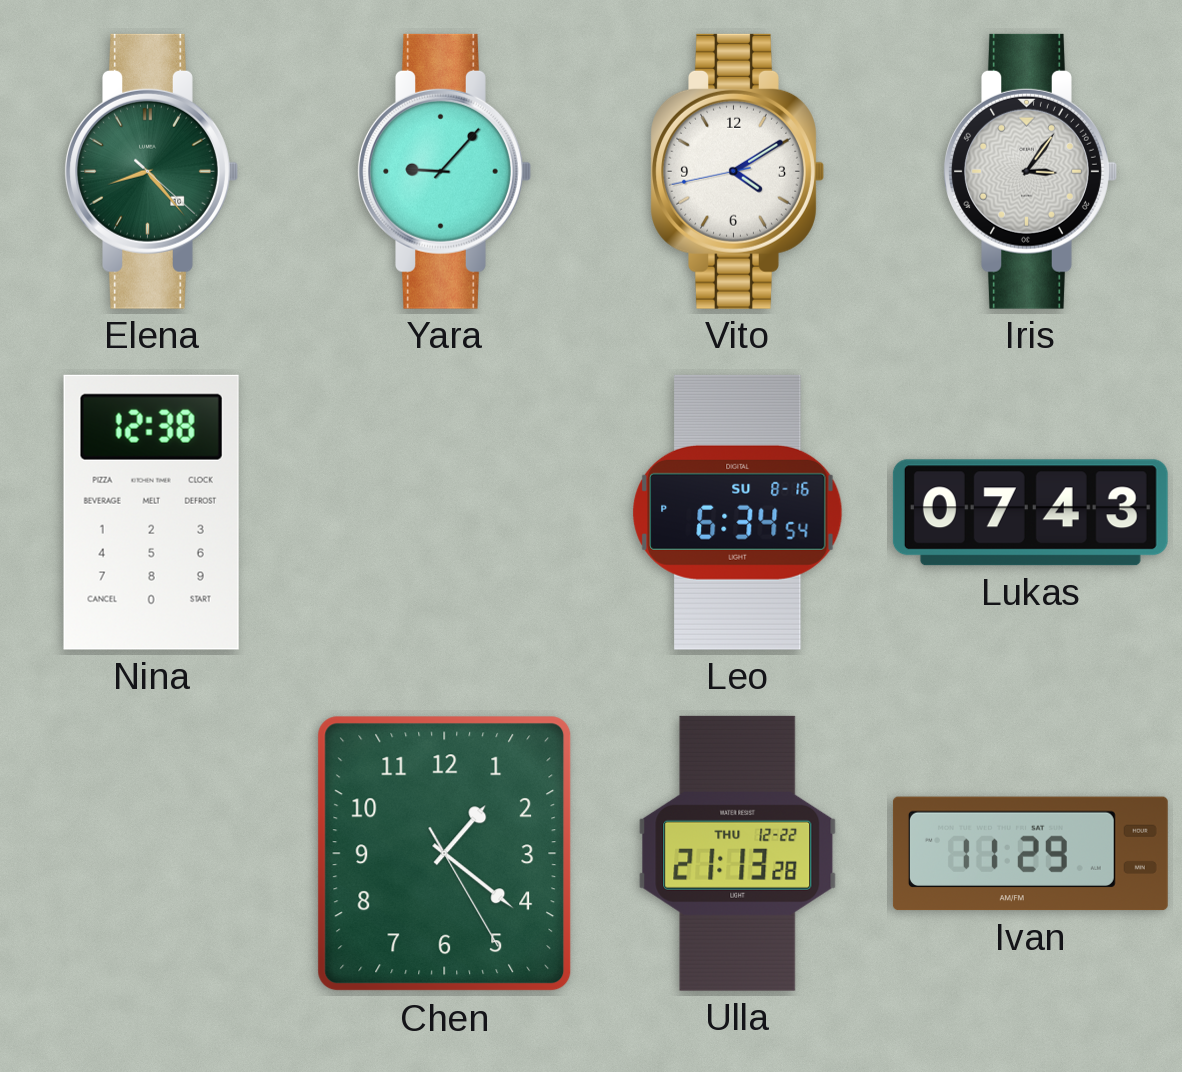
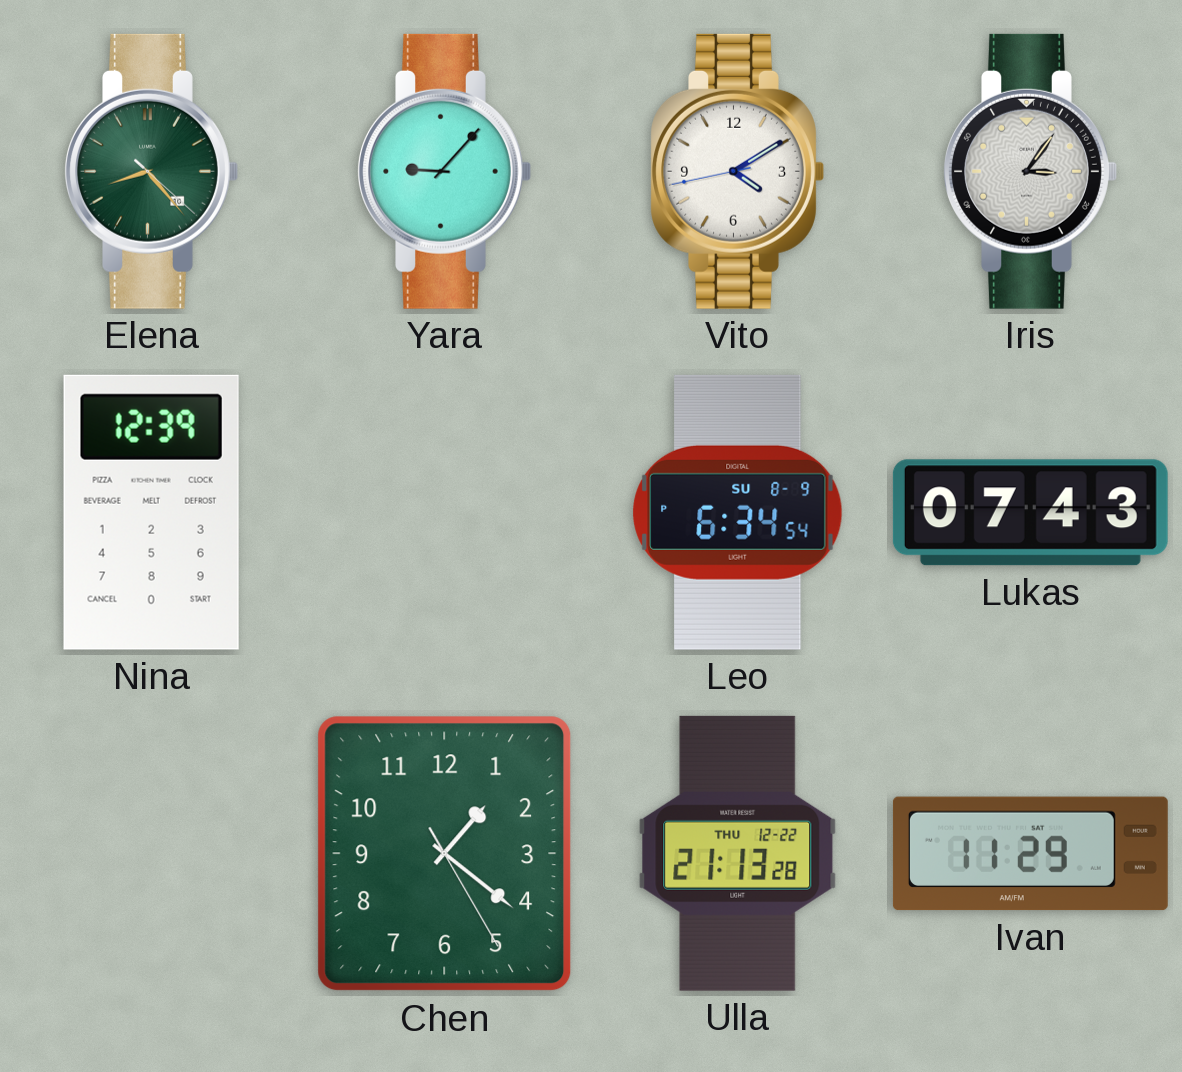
Nina: 12:38 -> 12:39
Leo date: SU 8-16 -> SU 8-9
